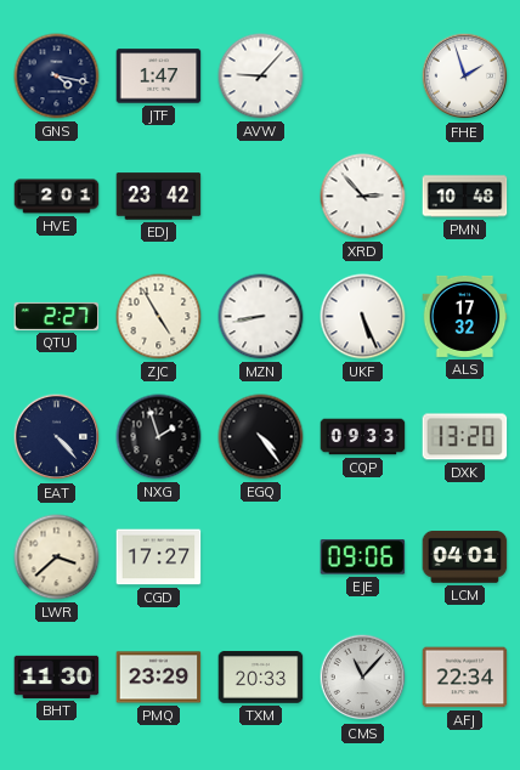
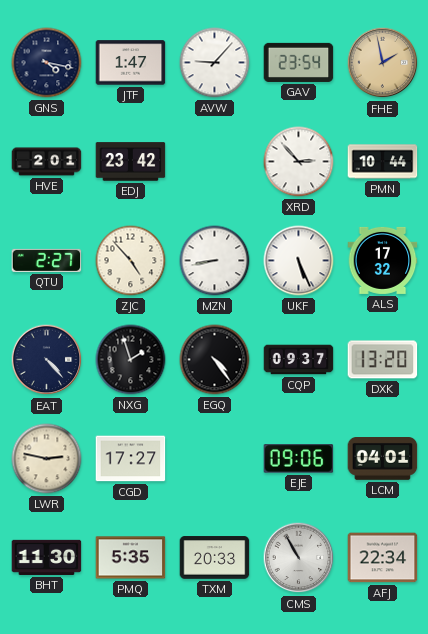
GAV: none -> 23:54
FHE: 1:57 -> 1:58
FHE dial: white -> champagne
PMN: 10:48 -> 10:44
ZJC: 4:55 -> 4:53
CQP: 09:33 -> 09:37
LWR: 3:38 -> 2:47
PMQ: 23:29 -> 5:35
CMS: 11:07 -> 10:55
